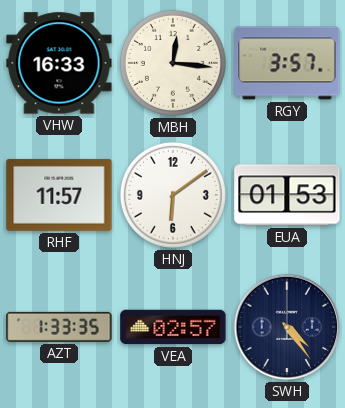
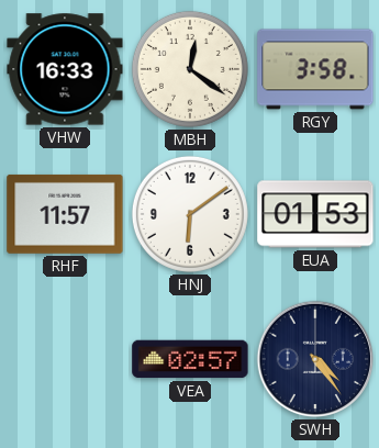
MBH: 12:16 -> 12:21
RGY: 3:57 -> 3:58
AZT: 1:33 -> none
